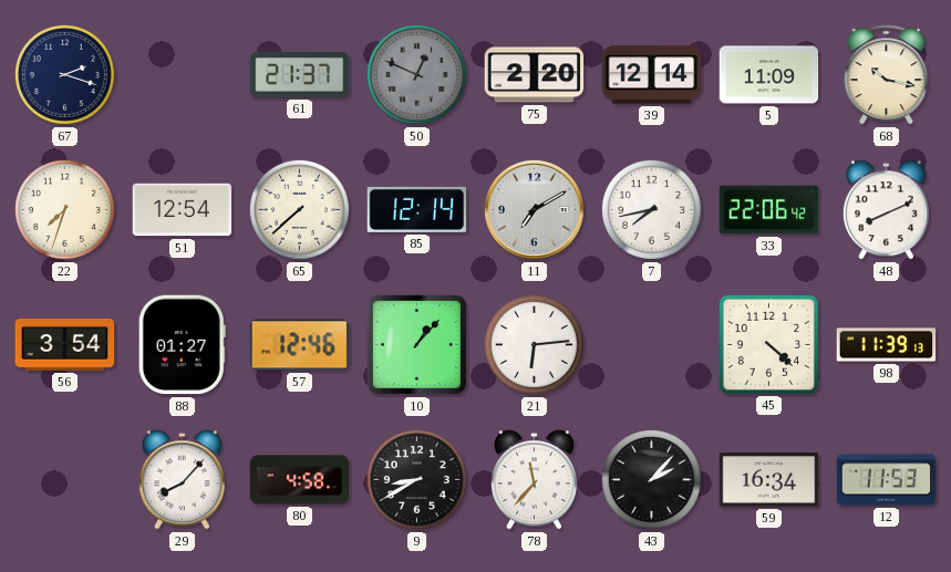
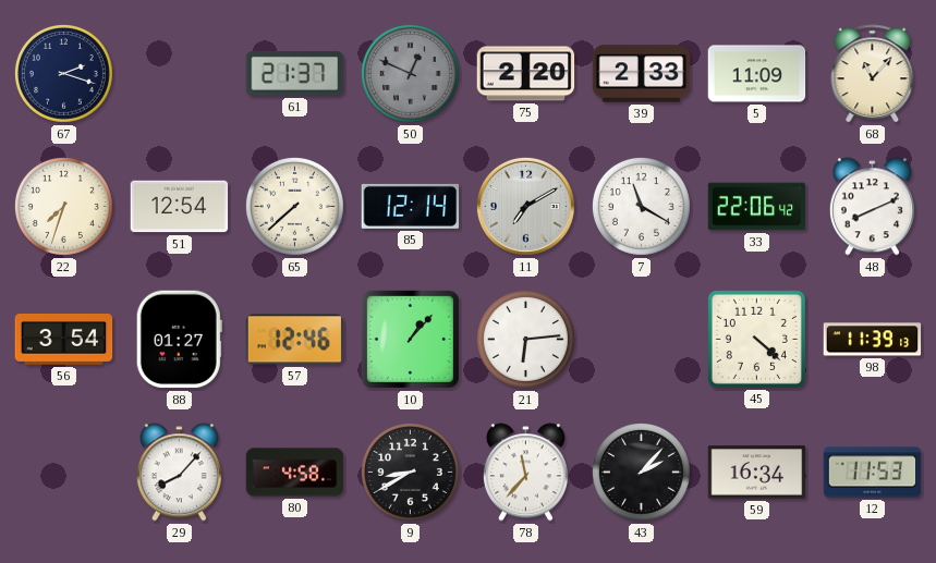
39: 12:14 -> 2:33
68: 10:17 -> 11:07
7: 7:43 -> 11:20
